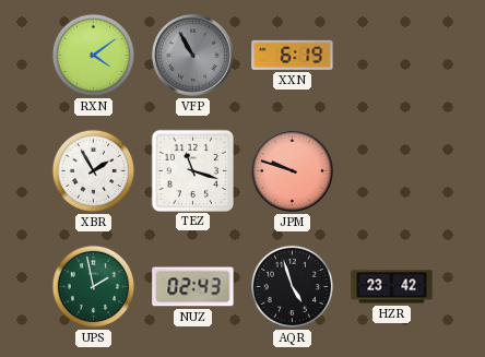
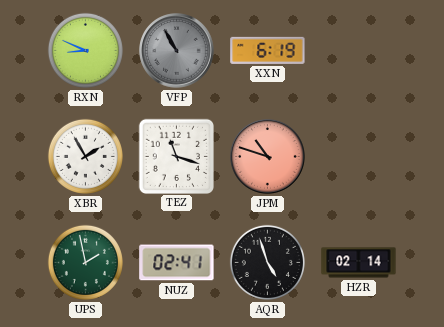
RXN: 4:09 -> 8:49
JPM: 9:48 -> 10:48
NUZ: 02:43 -> 02:41
HZR: 23:42 -> 02:14
